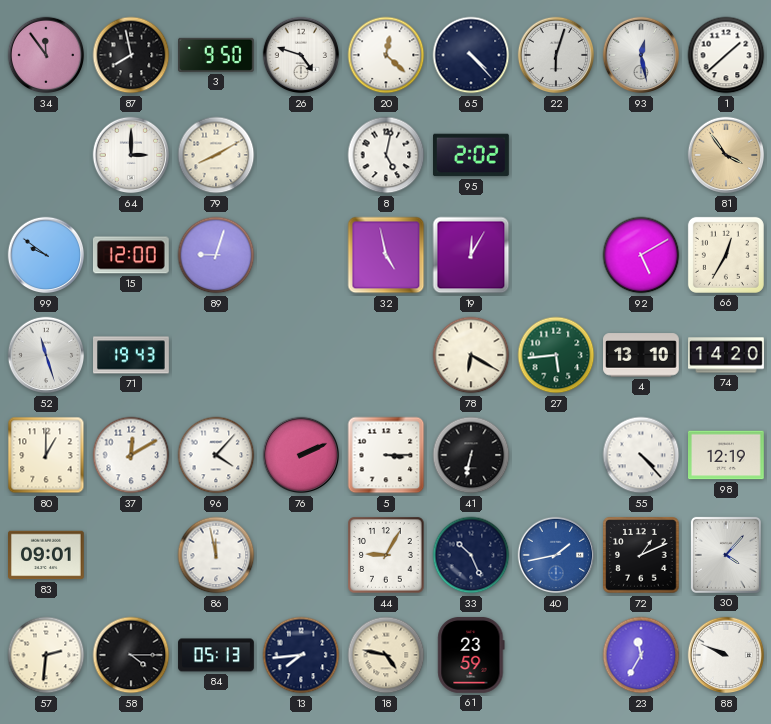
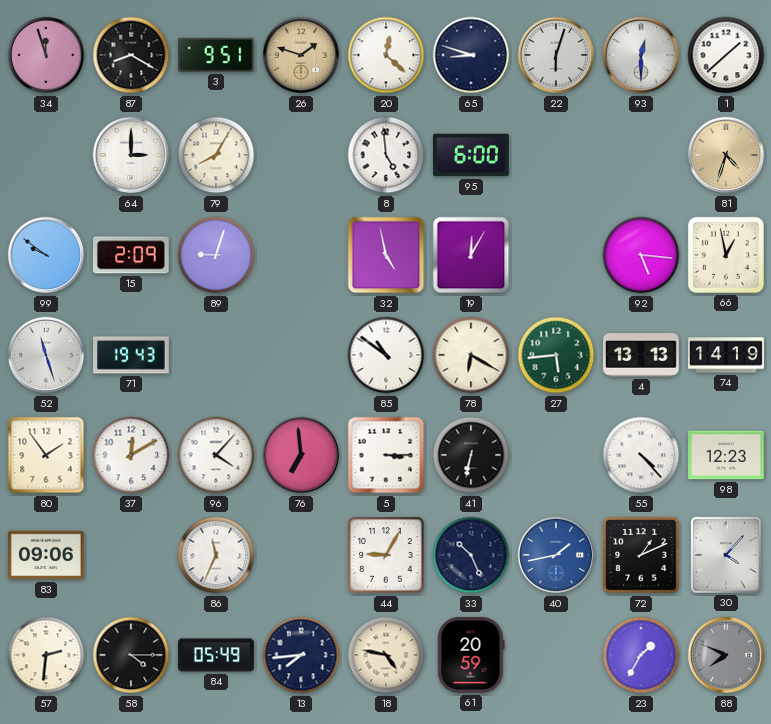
34: 11:54 -> 11:57
87: 7:58 -> 8:20
3: 9:50 -> 9:51
26: 4:48 -> 1:48
26 dial: white -> champagne
65: 4:23 -> 8:48
93: 12:28 -> 12:30
79: 8:10 -> 8:05
8: 5:02 -> 4:59
95: 2:02 -> 6:00
81: 3:54 -> 4:33
15: 12:00 -> 2:09
92: 5:10 -> 5:16
66: 12:35 -> 12:58
85: none -> 10:51
4: 13:10 -> 13:13
74: 14:20 -> 14:19
80: 1:00 -> 1:54
76: 2:11 -> 6:59
98: 12:19 -> 12:23
83: 09:01 -> 09:06
86: 11:58 -> 11:34
84: 05:13 -> 05:49
61: 23:59 -> 20:59
23: 11:35 -> 1:35
88: 9:49 -> 7:49
88 dial: white -> grey
